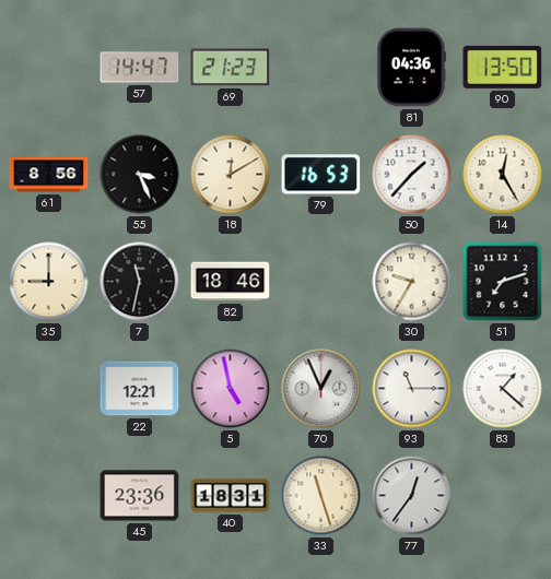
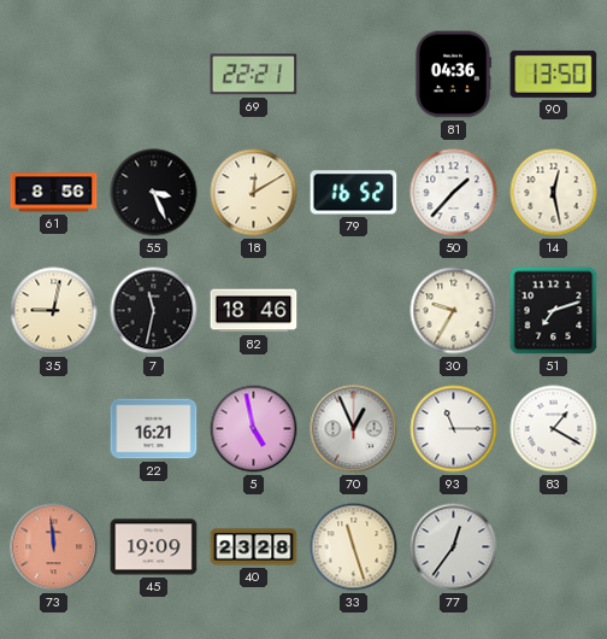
57: 14:47 -> none
69: 21:23 -> 22:21
79: 16:53 -> 16:52
14: 12:25 -> 12:28
35: 9:00 -> 9:02
22: 12:21 -> 16:21
83: 1:22 -> 1:20
73: none -> 11:59
45: 23:36 -> 19:09
40: 18:31 -> 23:28
